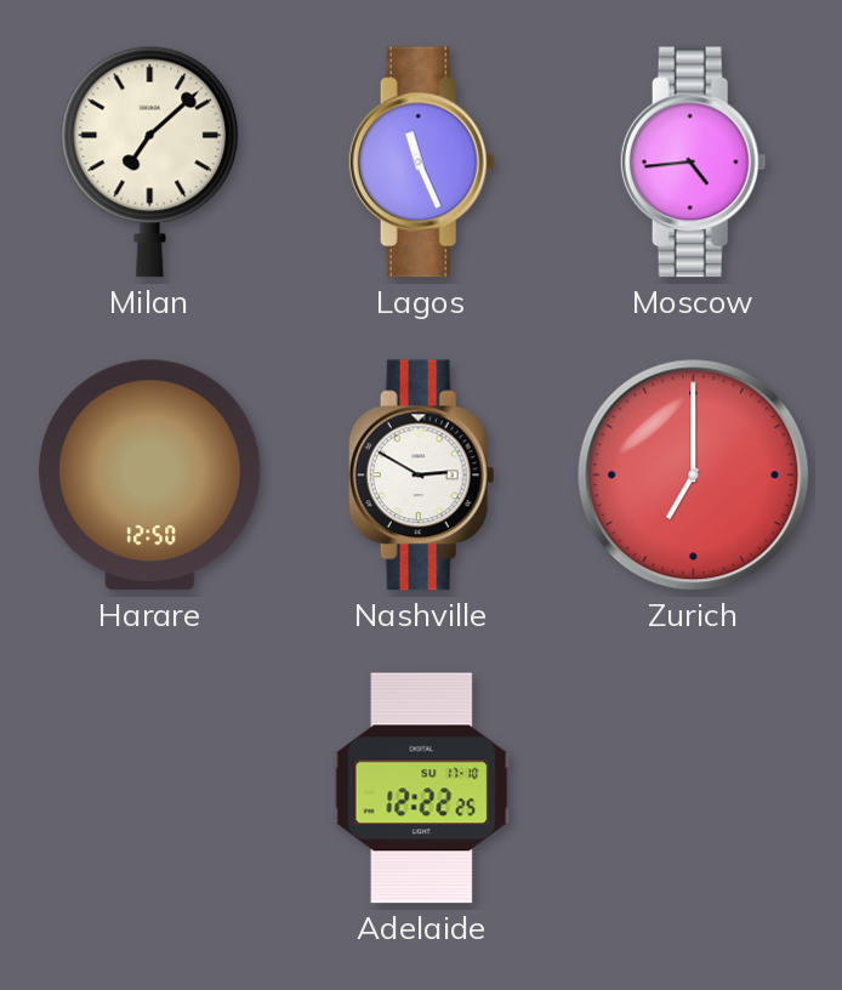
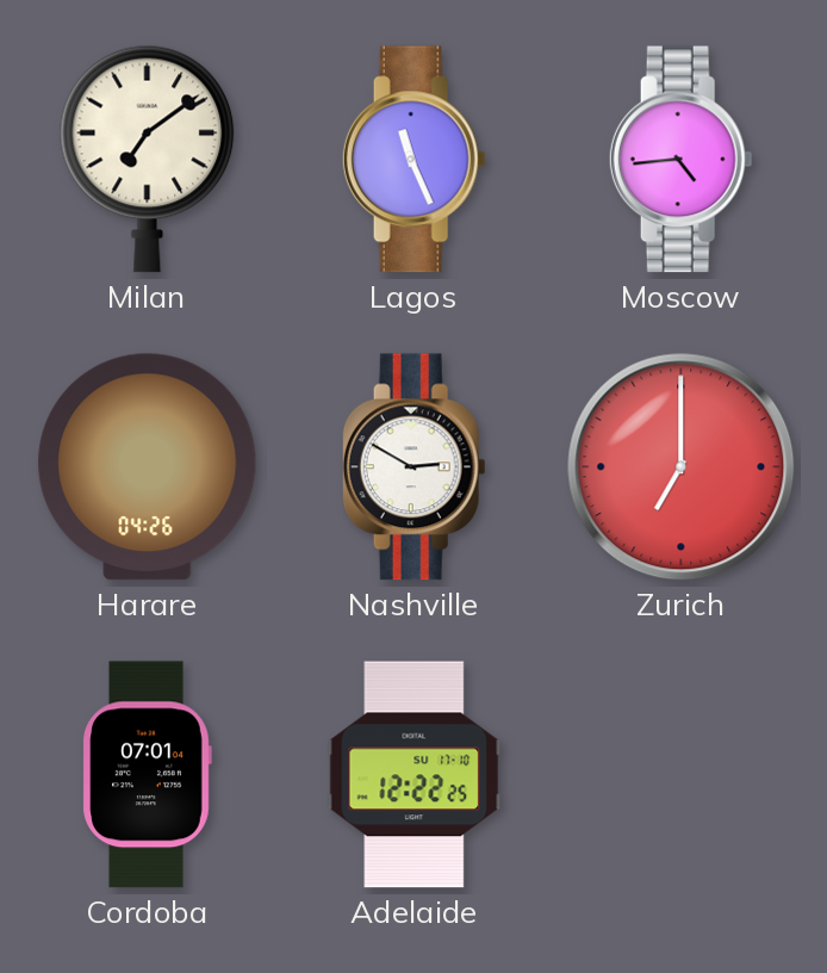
Milan: 7:08 -> 7:09
Harare: 12:50 -> 04:26
Cordoba: none -> 07:01
